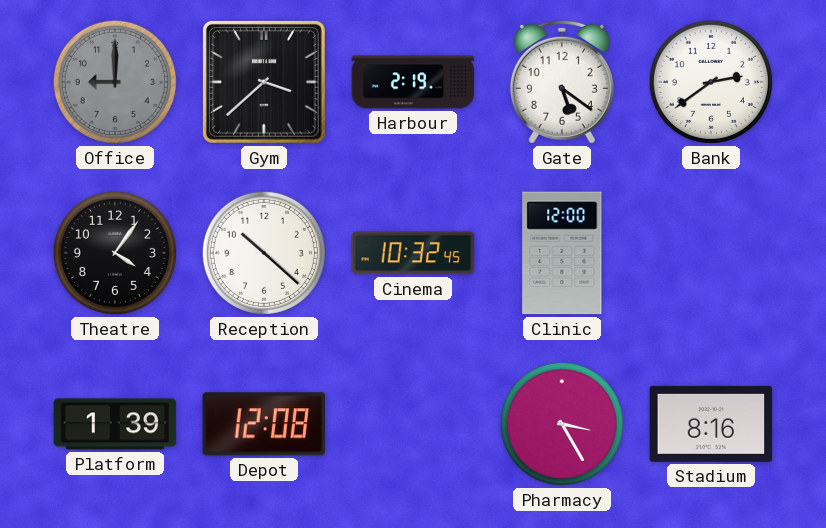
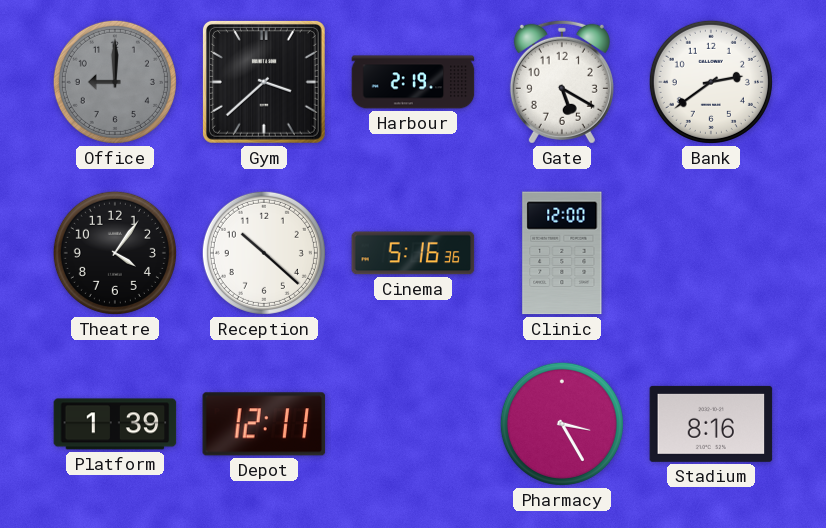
Gate: 5:21 -> 5:20
Cinema: 10:32 -> 5:16
Depot: 12:08 -> 12:11
